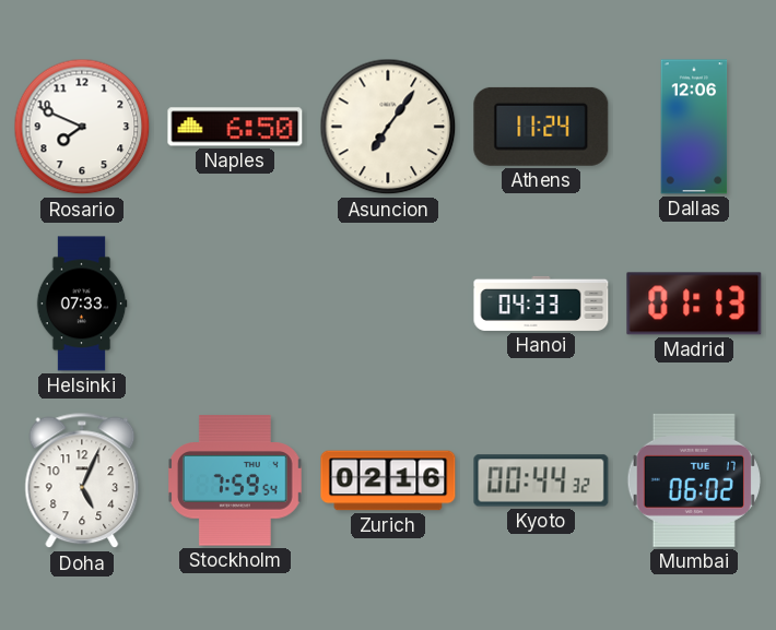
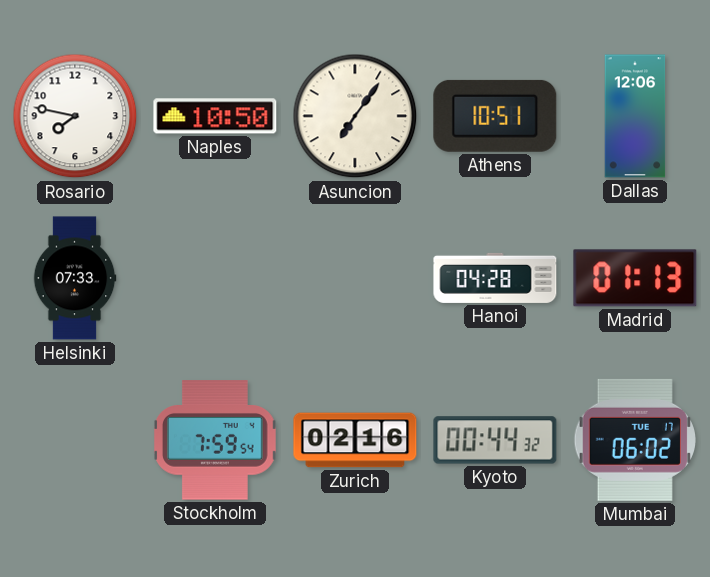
Rosario: 7:49 -> 7:47
Naples: 6:50 -> 10:50
Athens: 11:24 -> 10:51
Hanoi: 04:33 -> 04:28
Doha: 5:04 -> none
